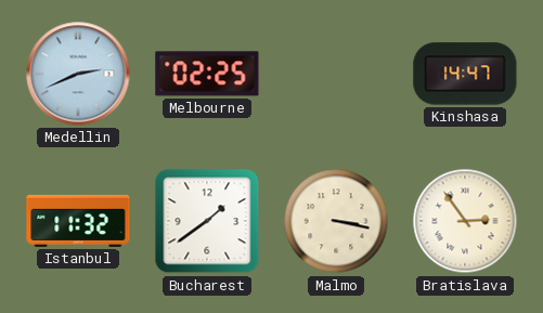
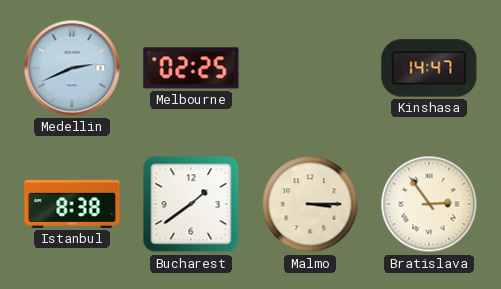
Istanbul: 11:32 -> 8:38
Malmo: 3:17 -> 3:15
